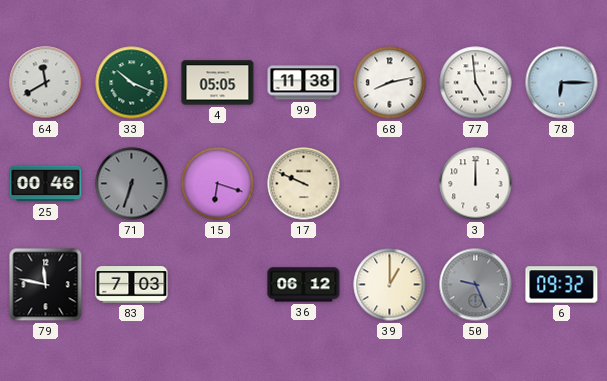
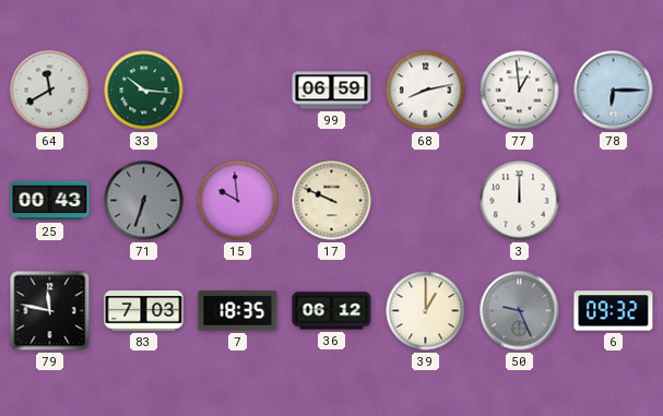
33: 10:19 -> 10:16
4: 05:05 -> none
99: 11:38 -> 06:59
77: 4:59 -> 12:59
25: 00:46 -> 00:43
15: 6:18 -> 9:59
7: none -> 18:35
